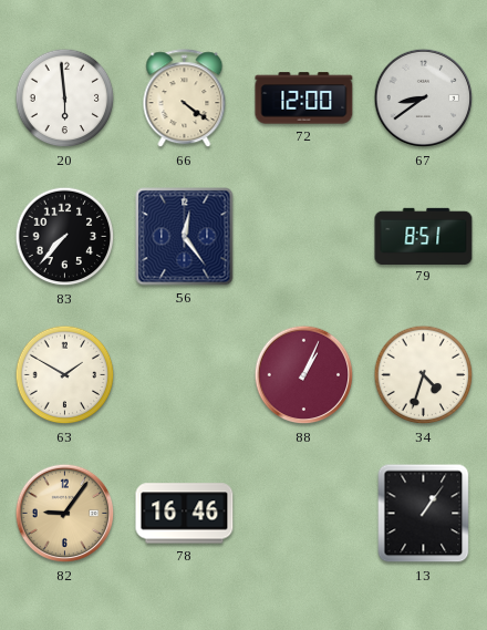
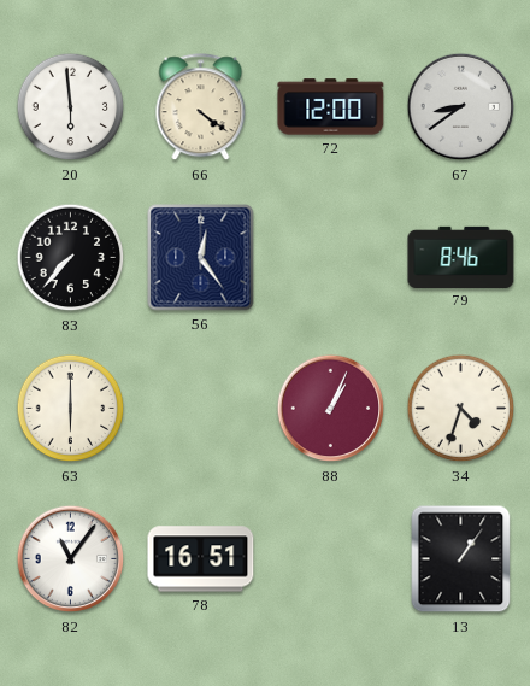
79: 8:51 -> 8:46
63: 1:50 -> 6:00
82: 9:06 -> 11:06
82 dial: champagne -> white
78: 16:46 -> 16:51
